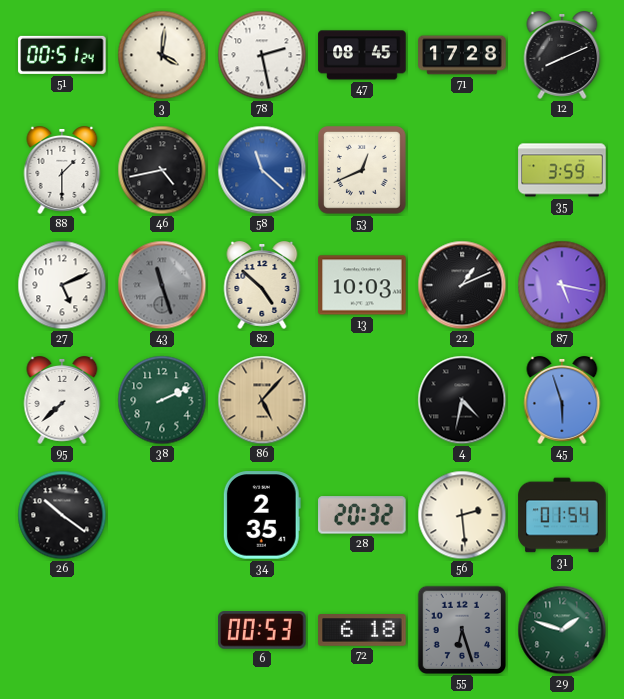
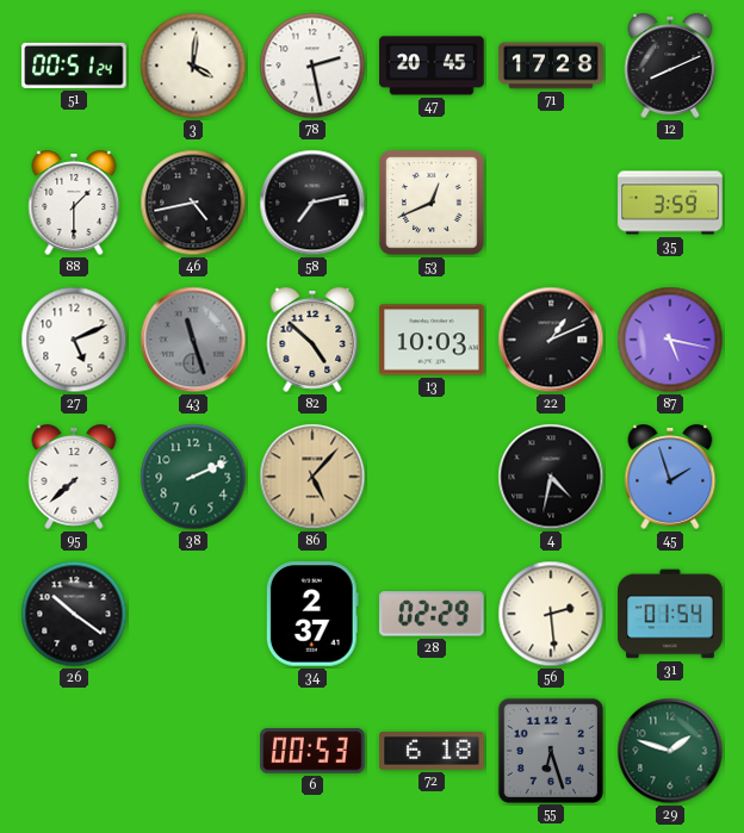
47: 08:45 -> 20:45
58: 11:22 -> 7:13
58 dial: blue -> black
45: 5:57 -> 1:57
34: 2:35 -> 2:37
28: 20:32 -> 02:29
